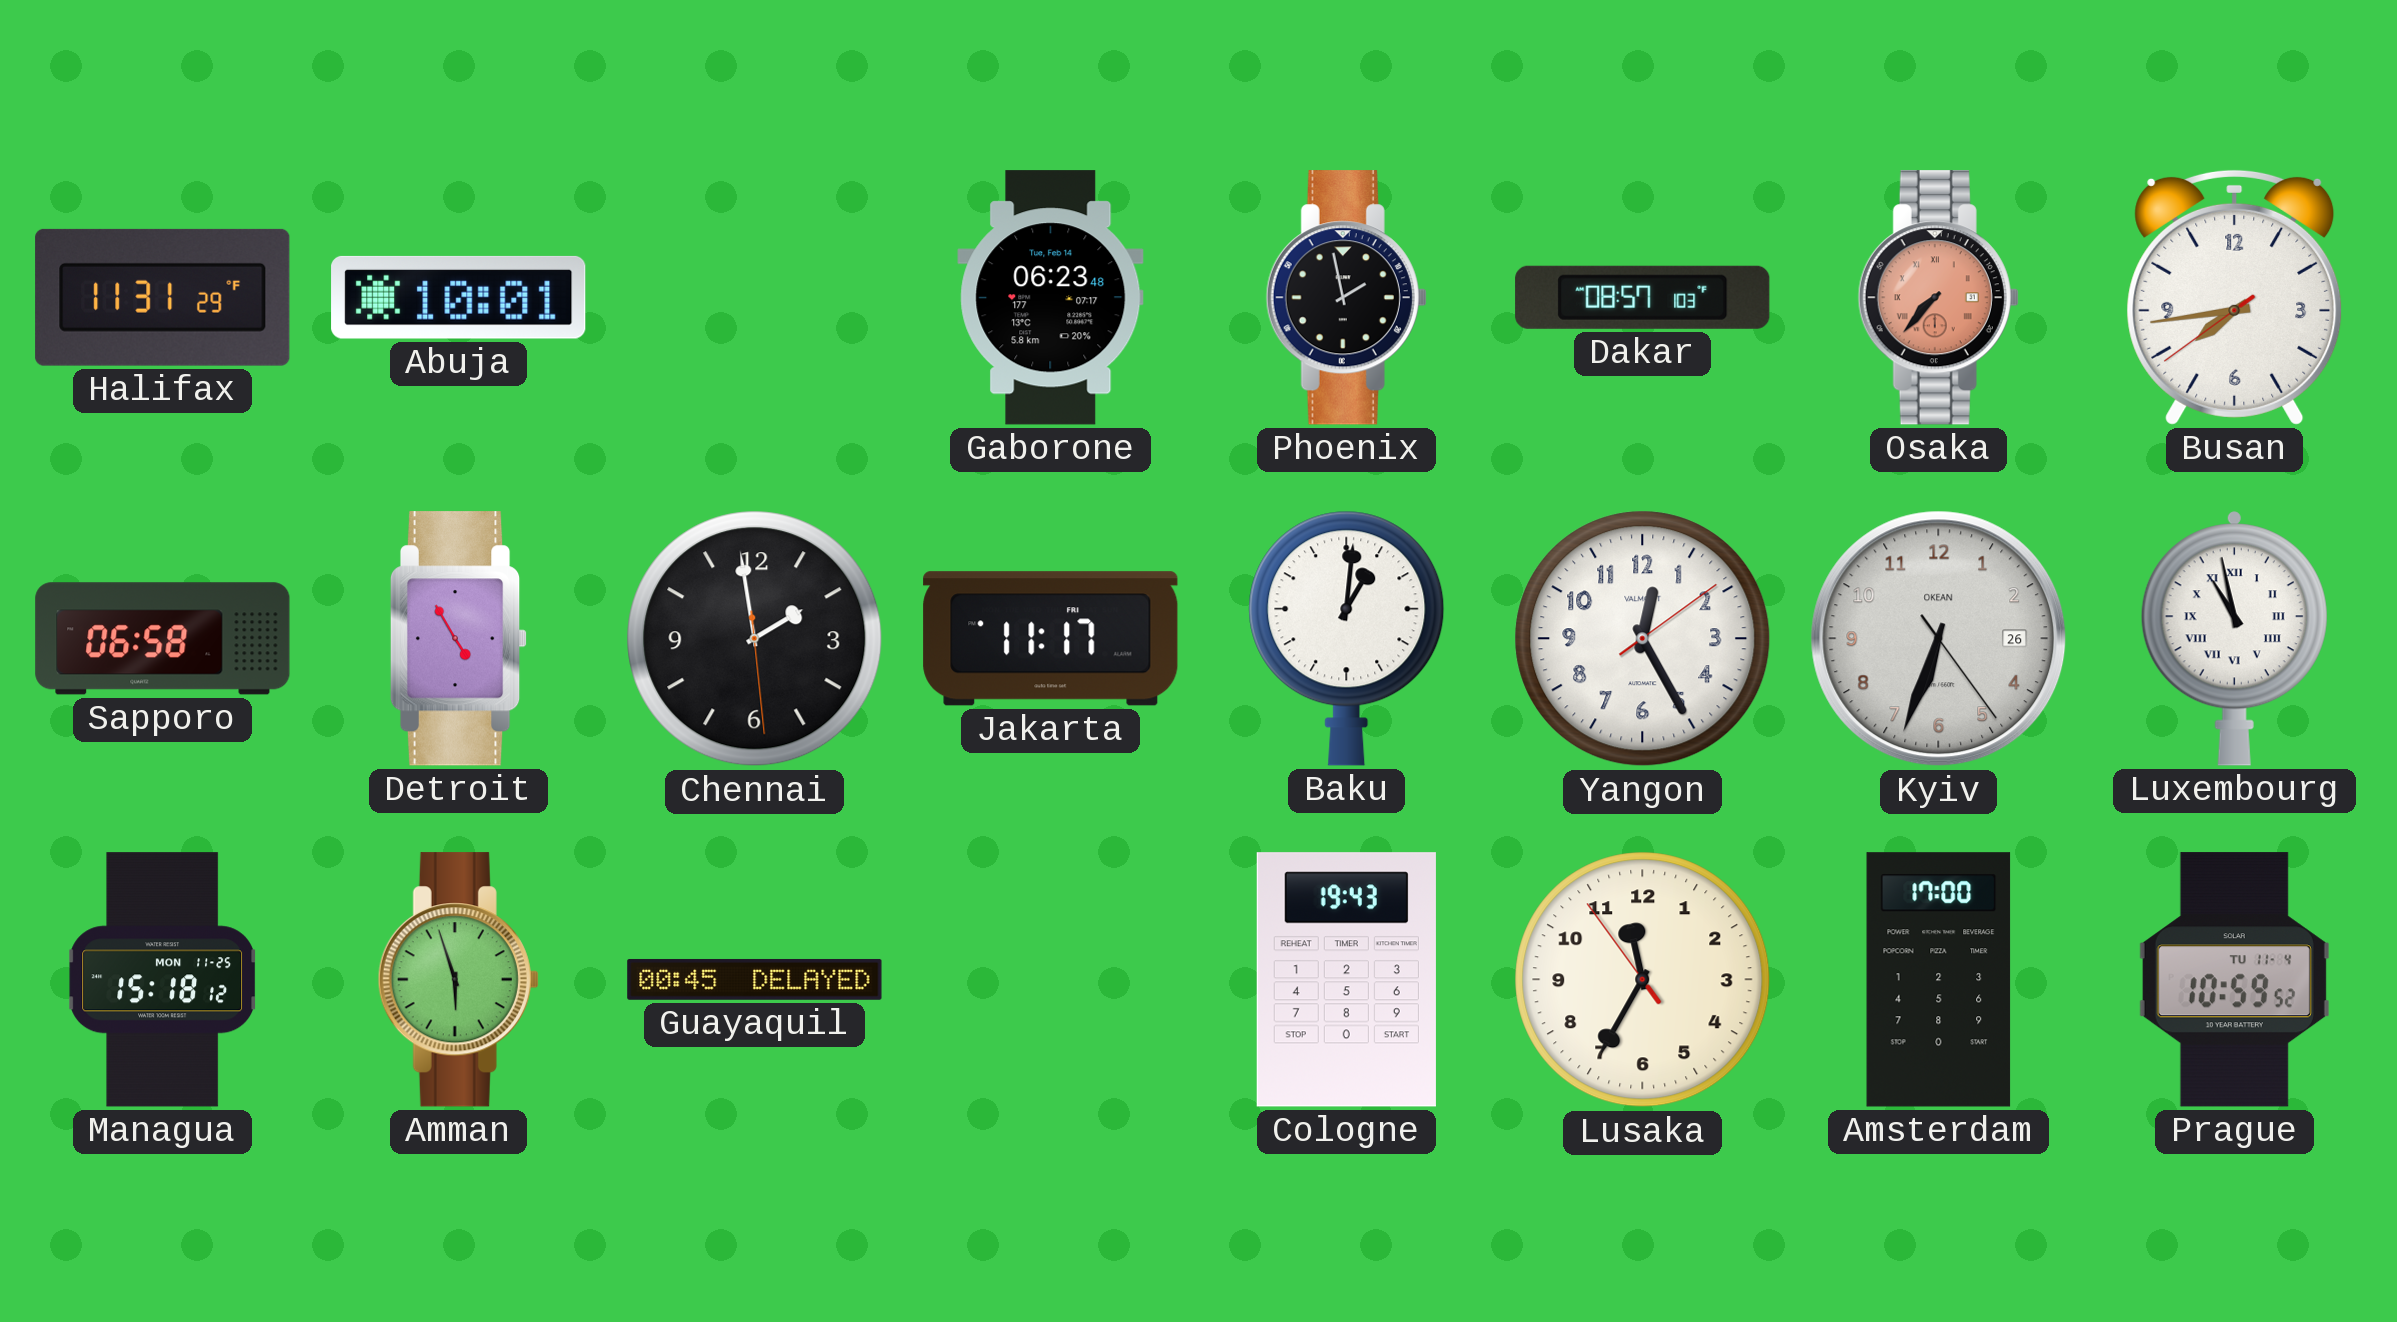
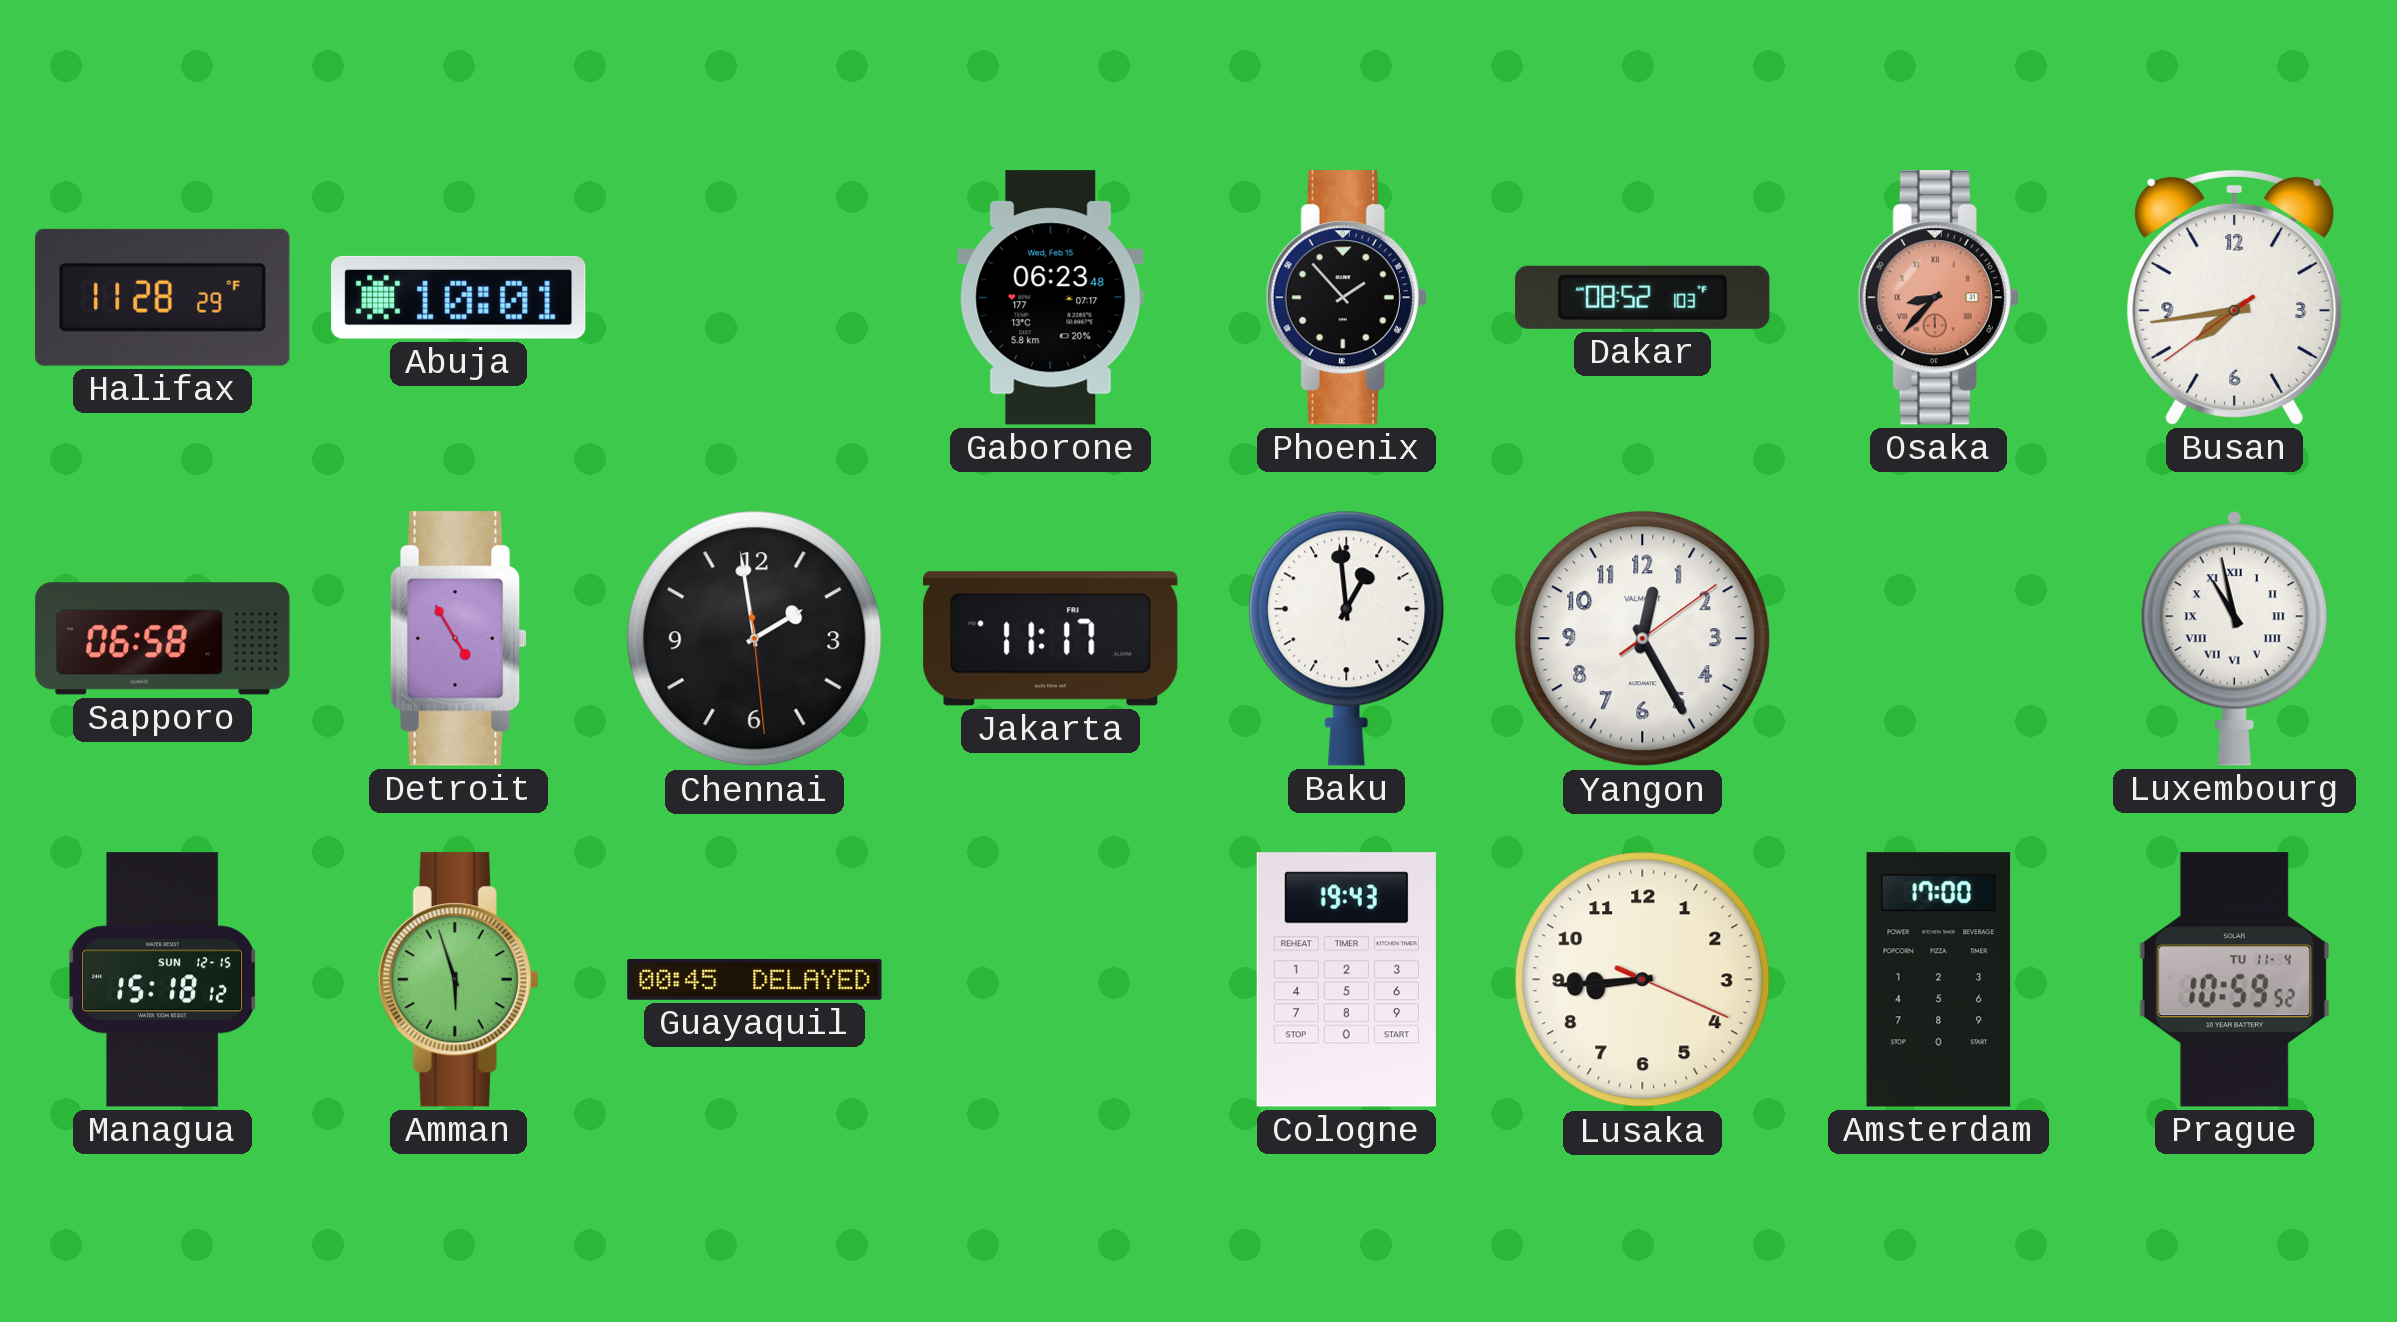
Halifax: 11:31 -> 11:28
Gaborone date: Tue, Feb 14 -> Wed, Feb 15
Phoenix: 1:58 -> 1:53
Dakar: 08:57 -> 08:52
Osaka: 7:37 -> 8:37
Baku: 1:01 -> 12:59
Kyiv: 6:33 -> none
Managua date: MON 11-25 -> SUN 12-15
Lusaka: 11:34 -> 8:44
